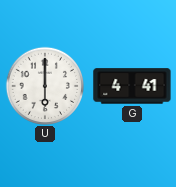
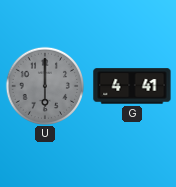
U dial: white -> grey
